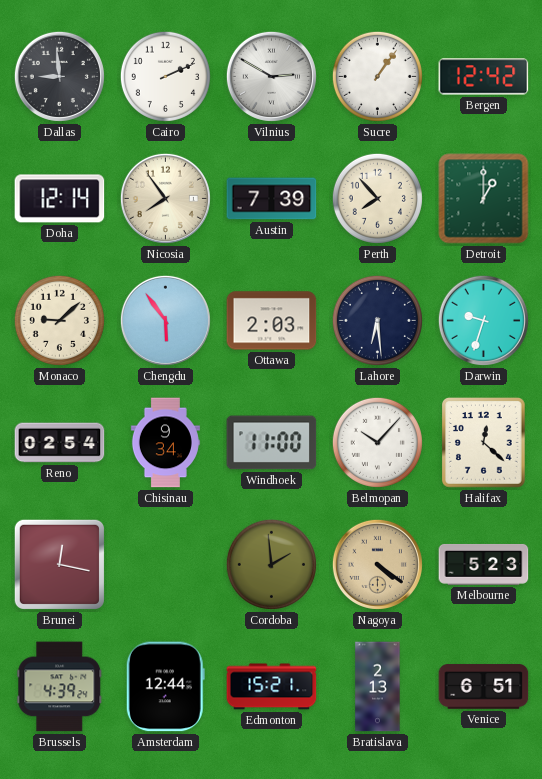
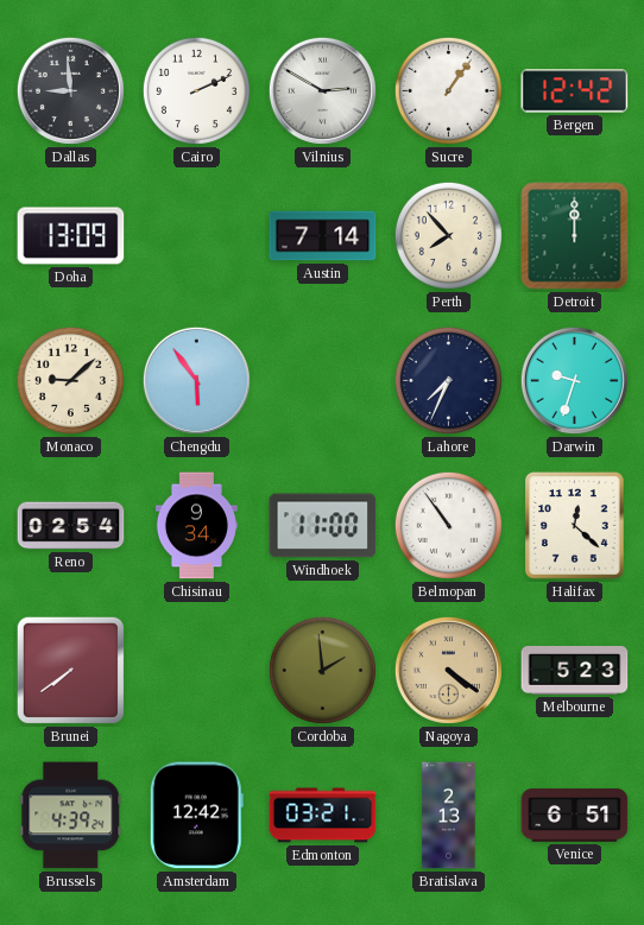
Doha: 12:14 -> 13:09
Nicosia: 7:54 -> none
Austin: 7:39 -> 7:14
Detroit: 1:00 -> 12:00
Ottawa: 2:03 -> none
Lahore: 6:29 -> 7:34
Belmopan: 10:07 -> 10:54
Brunei: 12:17 -> 7:39
Amsterdam: 12:44 -> 12:42
Edmonton: 15:21 -> 03:21
